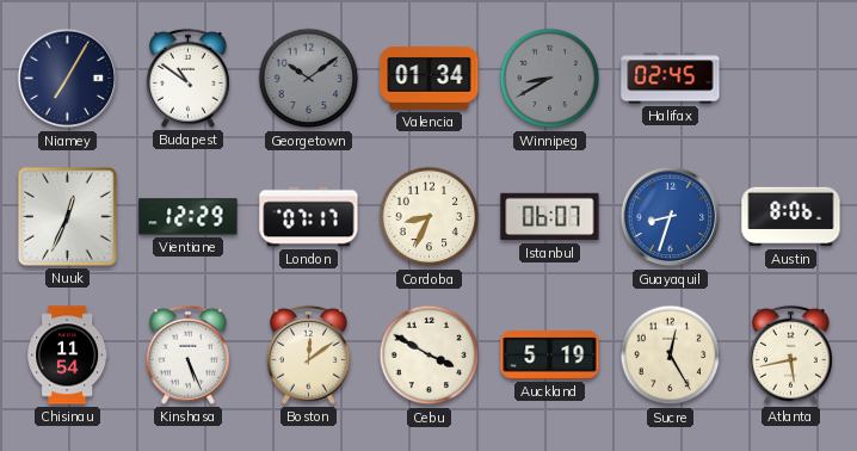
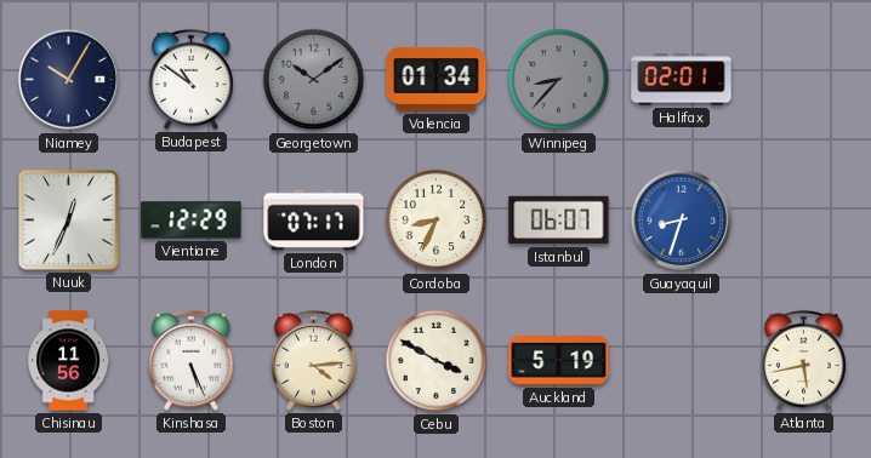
Niamey: 7:05 -> 10:05
Winnipeg: 8:40 -> 8:37
Halifax: 02:45 -> 02:01
Austin: 8:06 -> none
Chisinau: 11:54 -> 11:56
Boston: 12:09 -> 4:14
Sucre: 12:25 -> none
